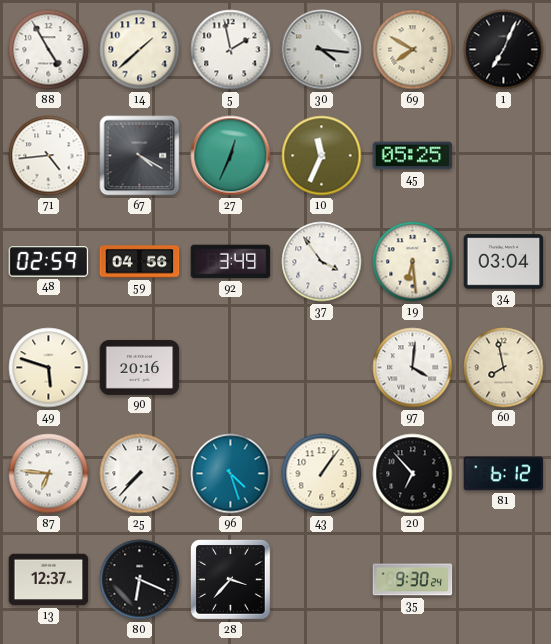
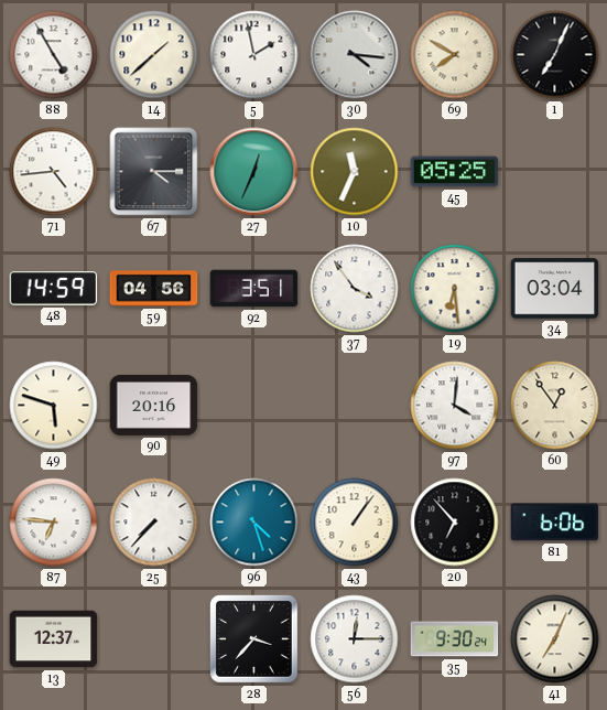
67: 4:20 -> 4:15
48: 02:59 -> 14:59
92: 3:49 -> 3:51
60: 7:58 -> 12:54
81: 6:12 -> 6:06
80: 6:19 -> none
56: none -> 12:15
41: none -> 7:04
